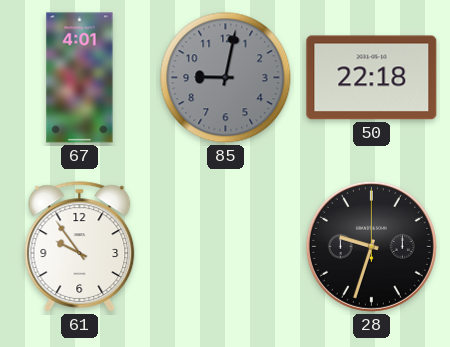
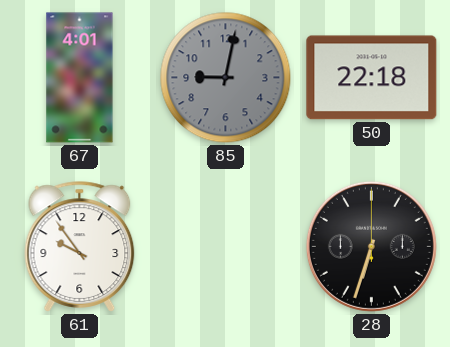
28: 9:33 -> 6:33
